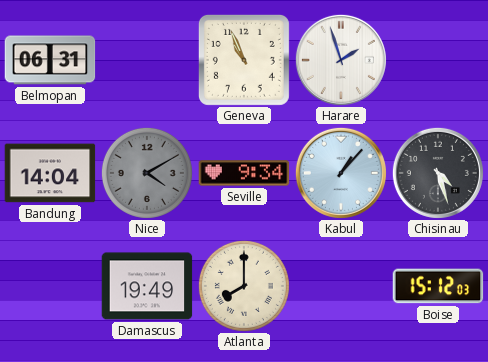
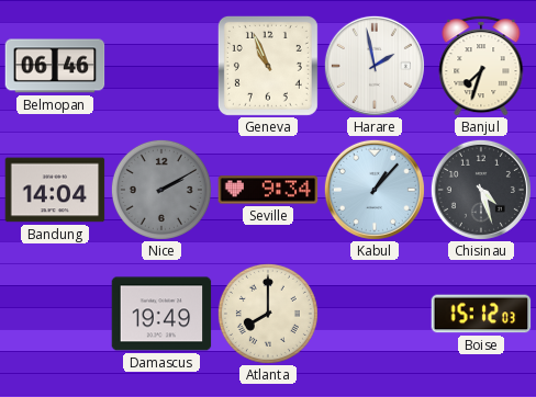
Belmopan: 06:31 -> 06:46
Harare: 1:57 -> 1:58
Banjul: none -> 7:33
Nice: 4:10 -> 2:10
